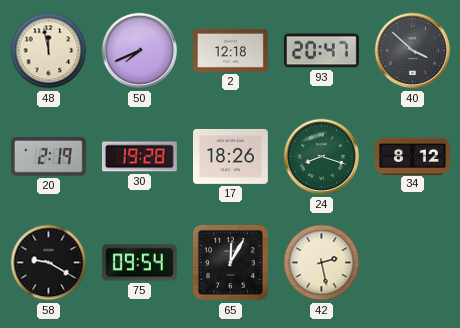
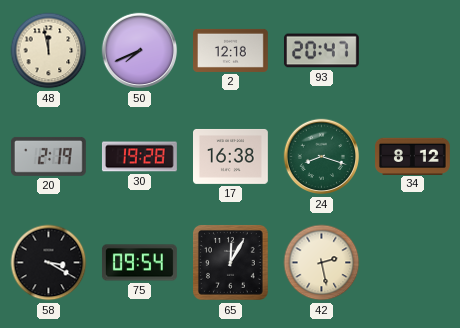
40: 3:52 -> none
17: 18:26 -> 16:38
58: 9:20 -> 3:20
